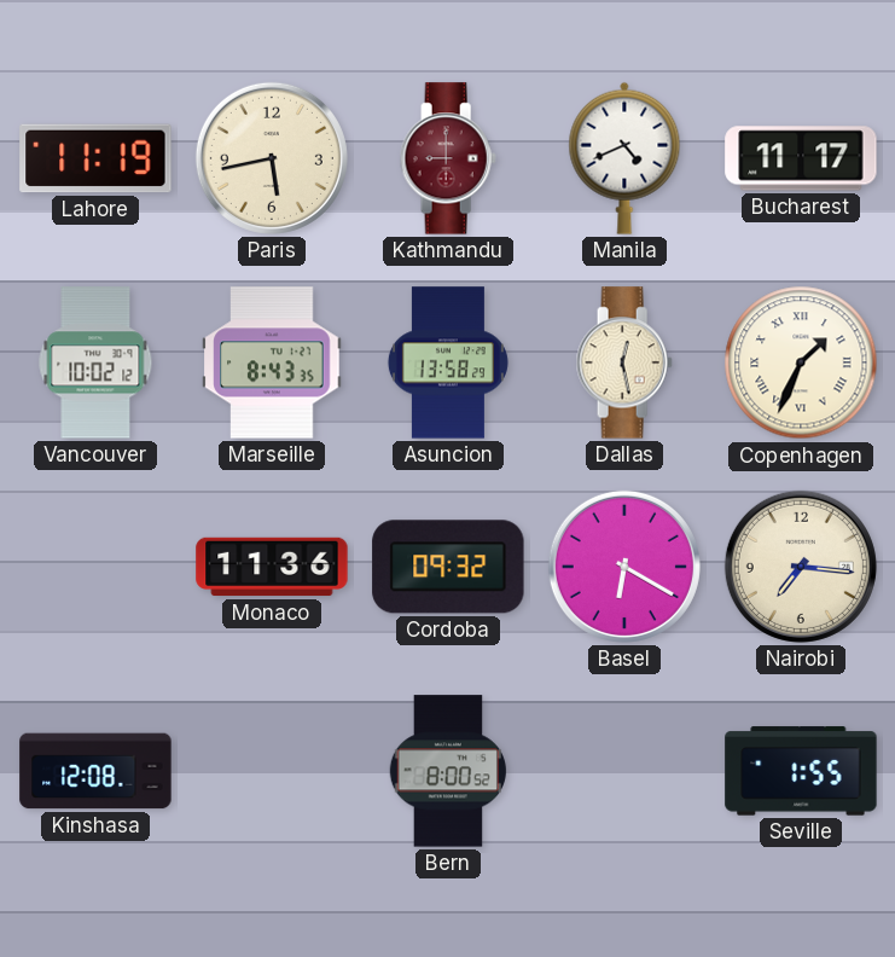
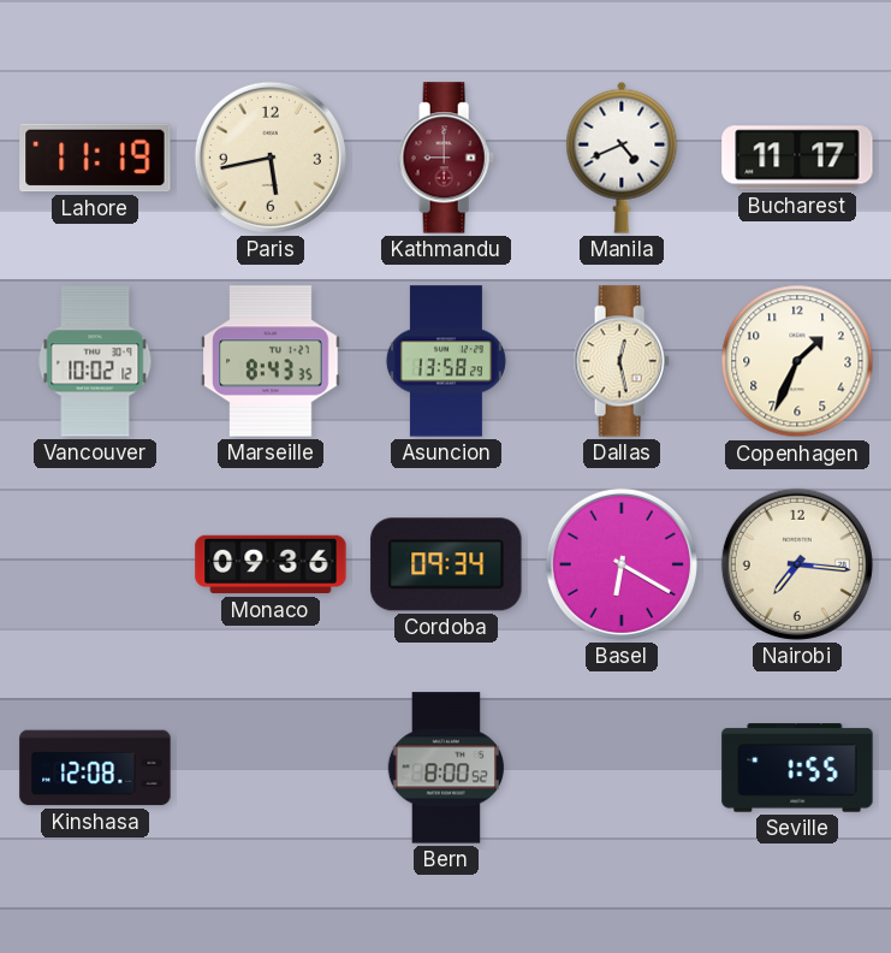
Copenhagen numerals: Roman -> Arabic
Monaco: 11:36 -> 09:36
Cordoba: 09:32 -> 09:34
